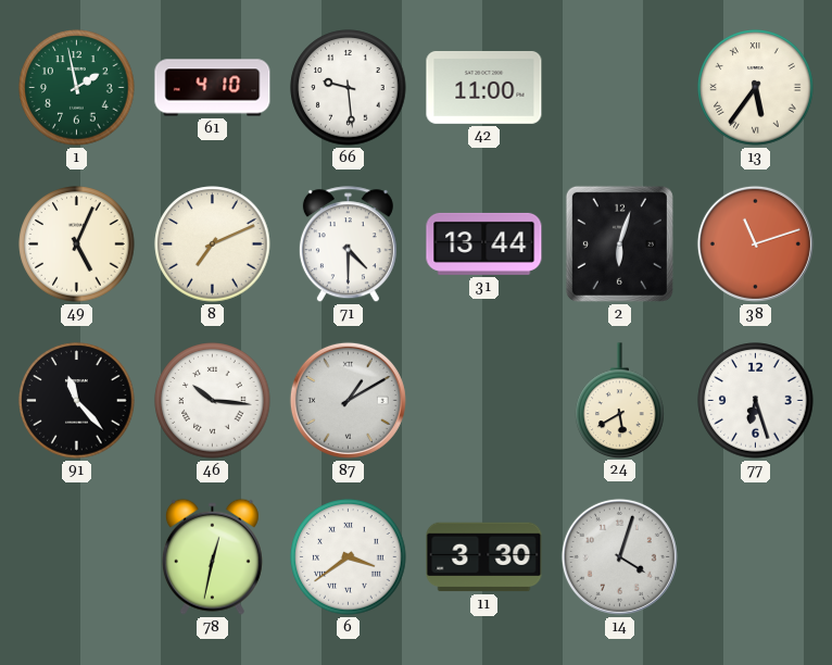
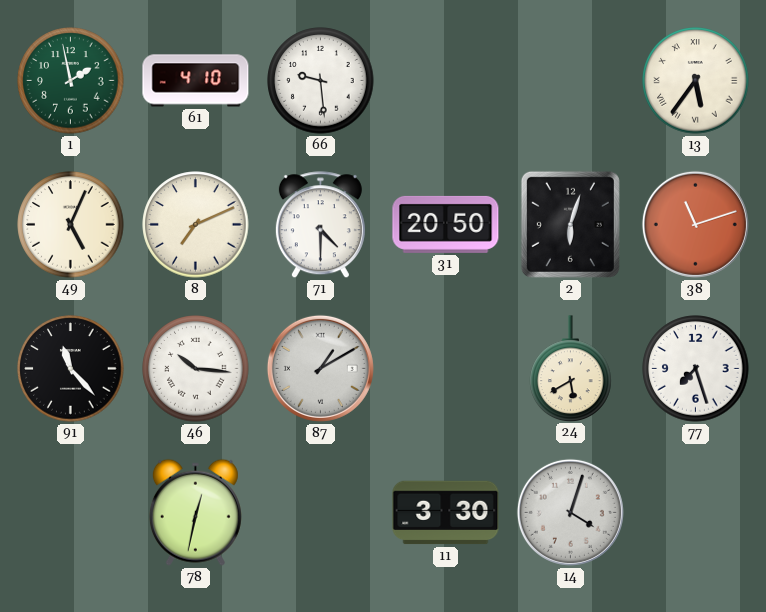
42: 11:00 -> none
31: 13:44 -> 20:50
77: 6:27 -> 7:27
6: 3:39 -> none
